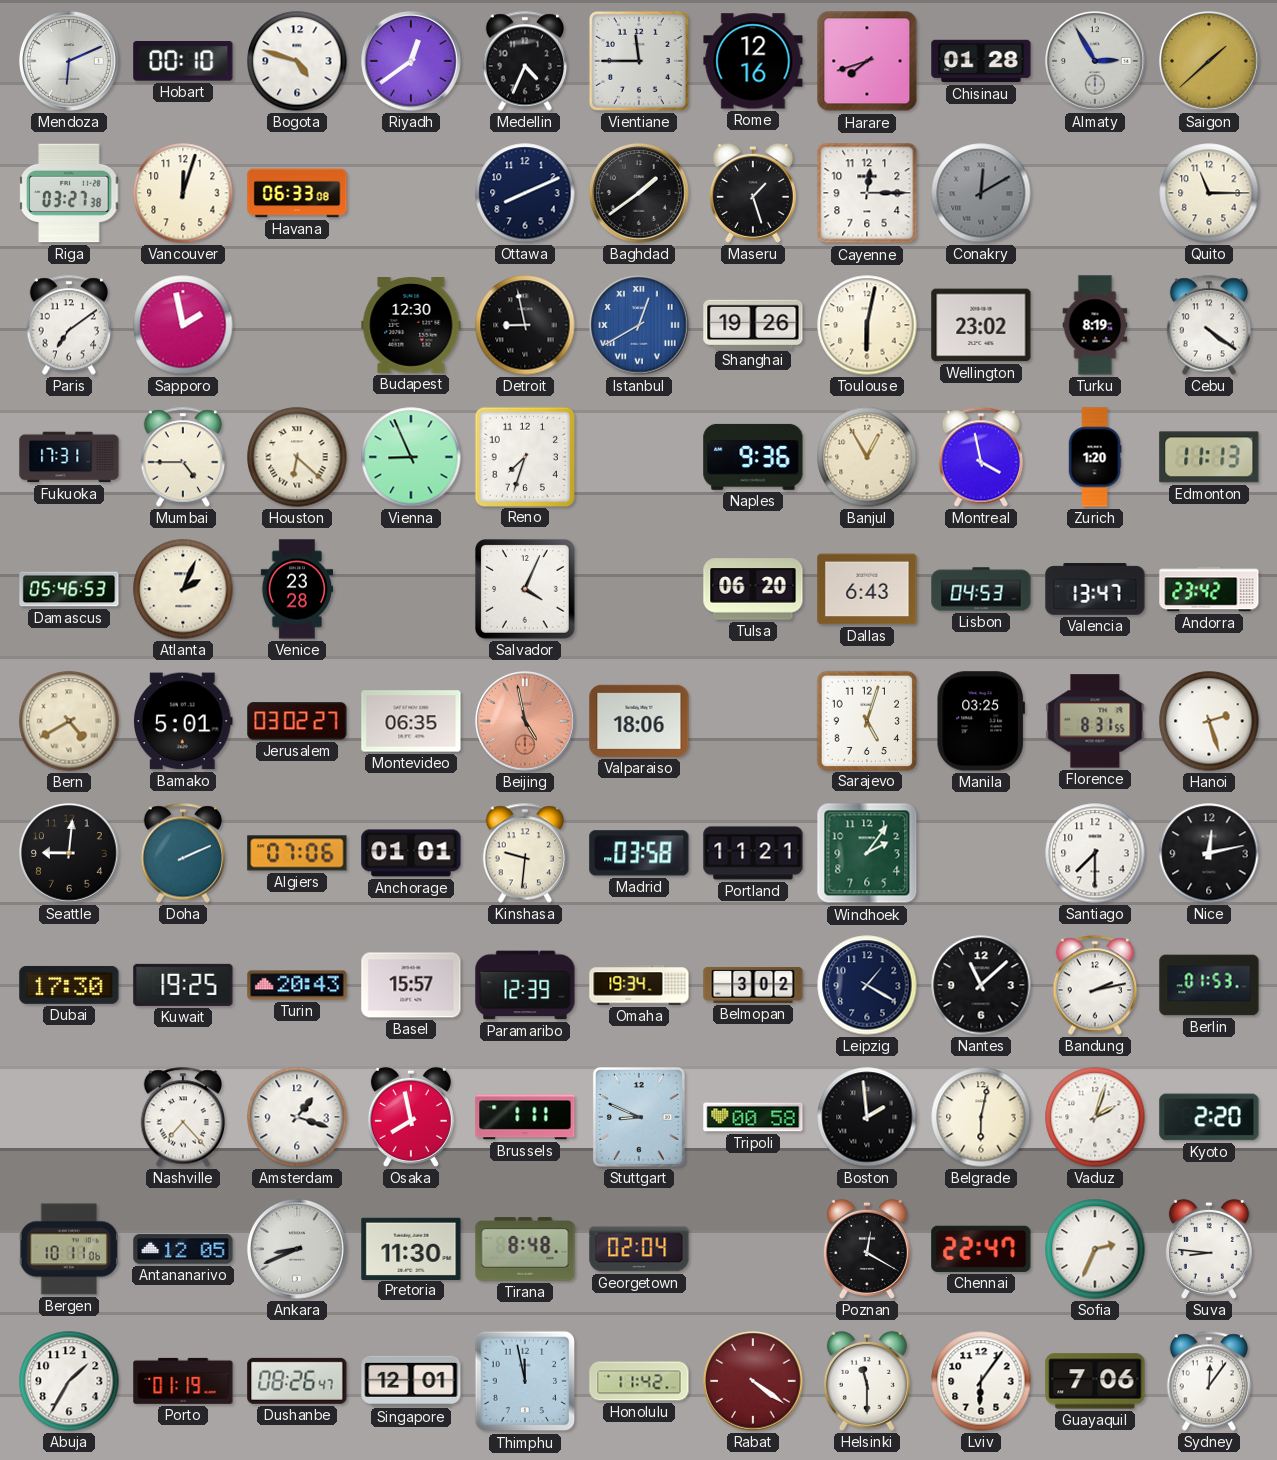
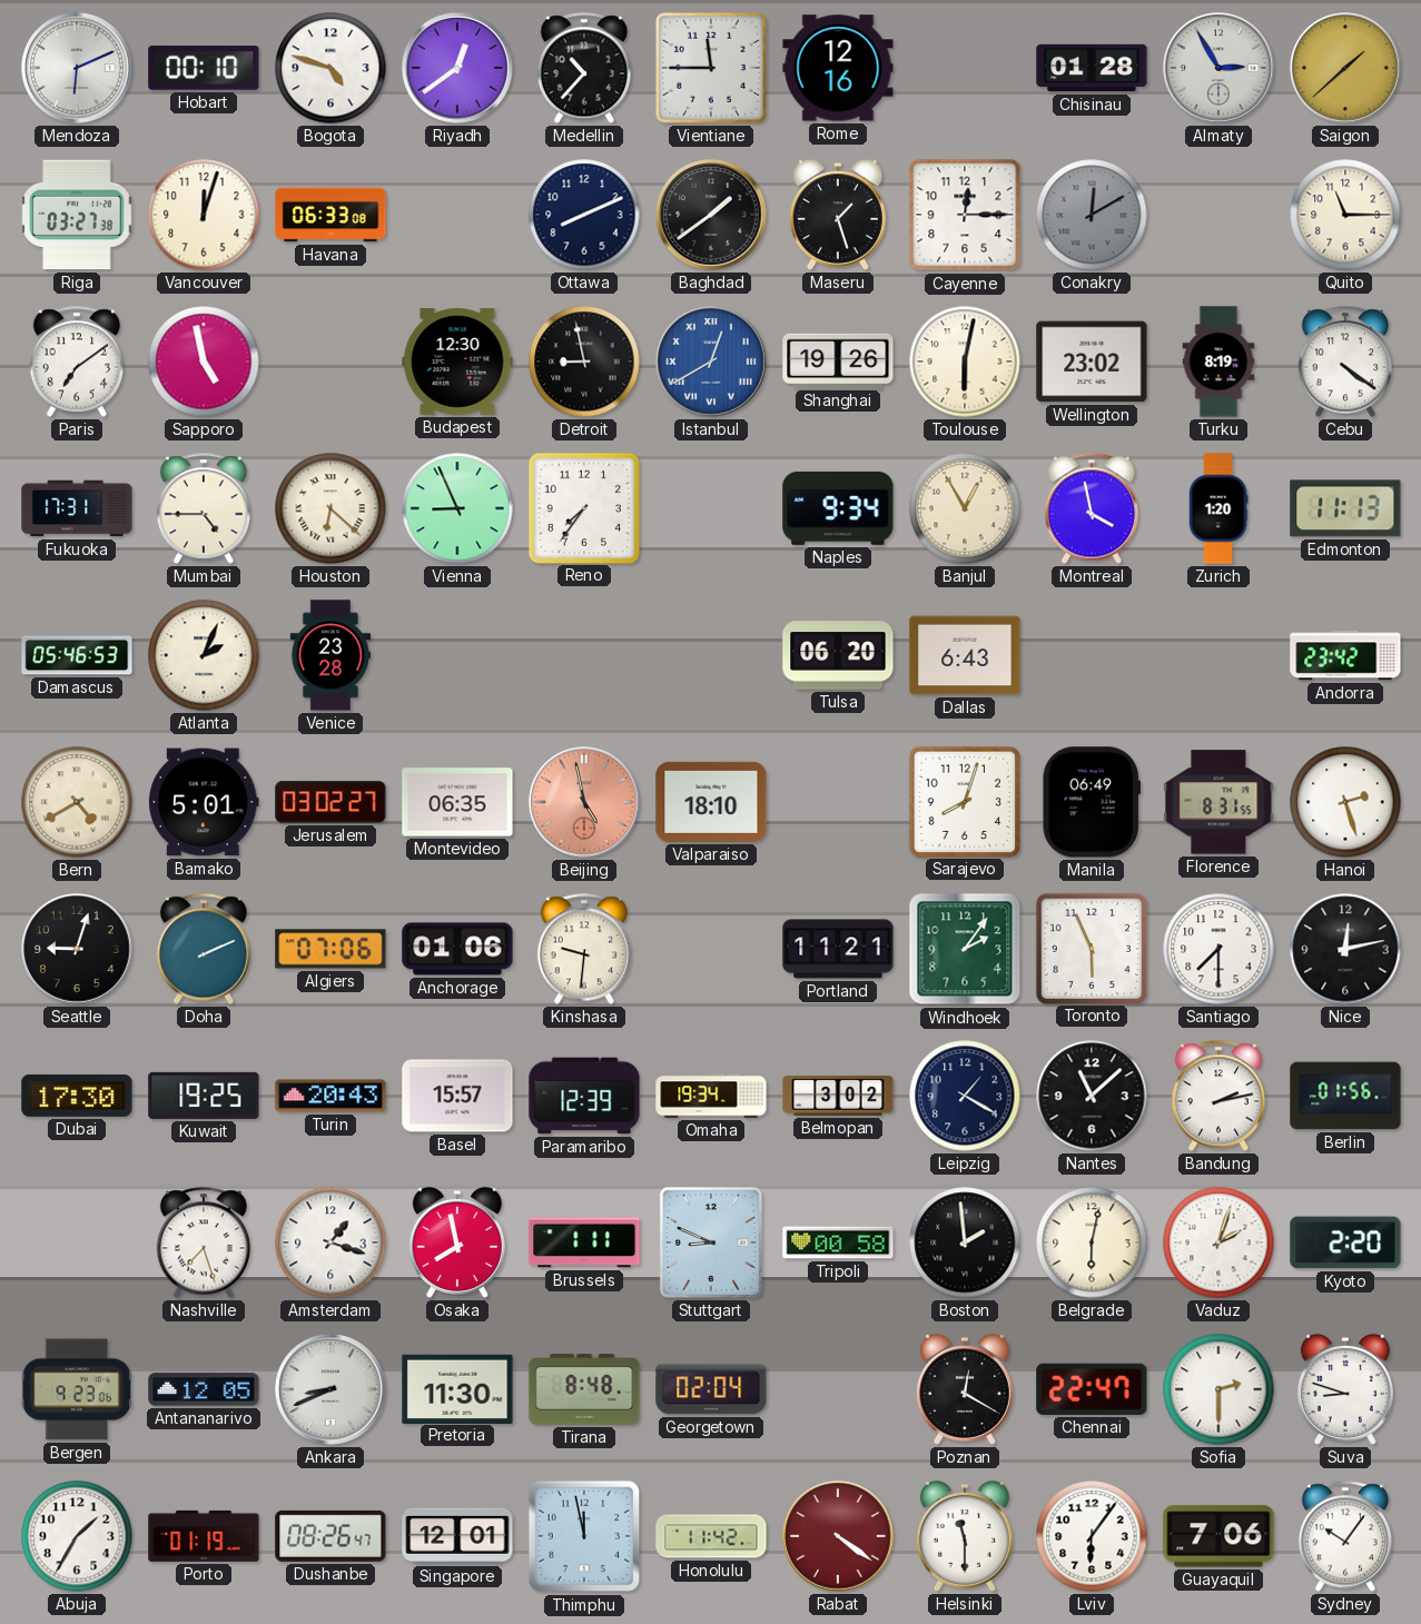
Medellin: 4:34 -> 10:37
Harare: 7:42 -> none
Sapporo: 1:58 -> 4:58
Reno: 7:33 -> 7:36
Naples: 9:36 -> 9:34
Salvador: 4:04 -> none
Lisbon: 04:53 -> none
Valencia: 13:47 -> none
Valparaiso: 18:06 -> 18:10
Sarajevo: 5:03 -> 8:03
Manila: 03:25 -> 06:49
Seattle: 9:01 -> 9:03
Anchorage: 01:01 -> 01:06
Madrid: 03:58 -> none
Toronto: none -> 5:56
Berlin: 01:53 -> 01:56
Nashville: 7:23 -> 7:27
Bergen: 10:11 -> 9:23
Sofia: 2:34 -> 2:30
Suva: 8:46 -> 8:48
Sydney: 12:06 -> 10:06
